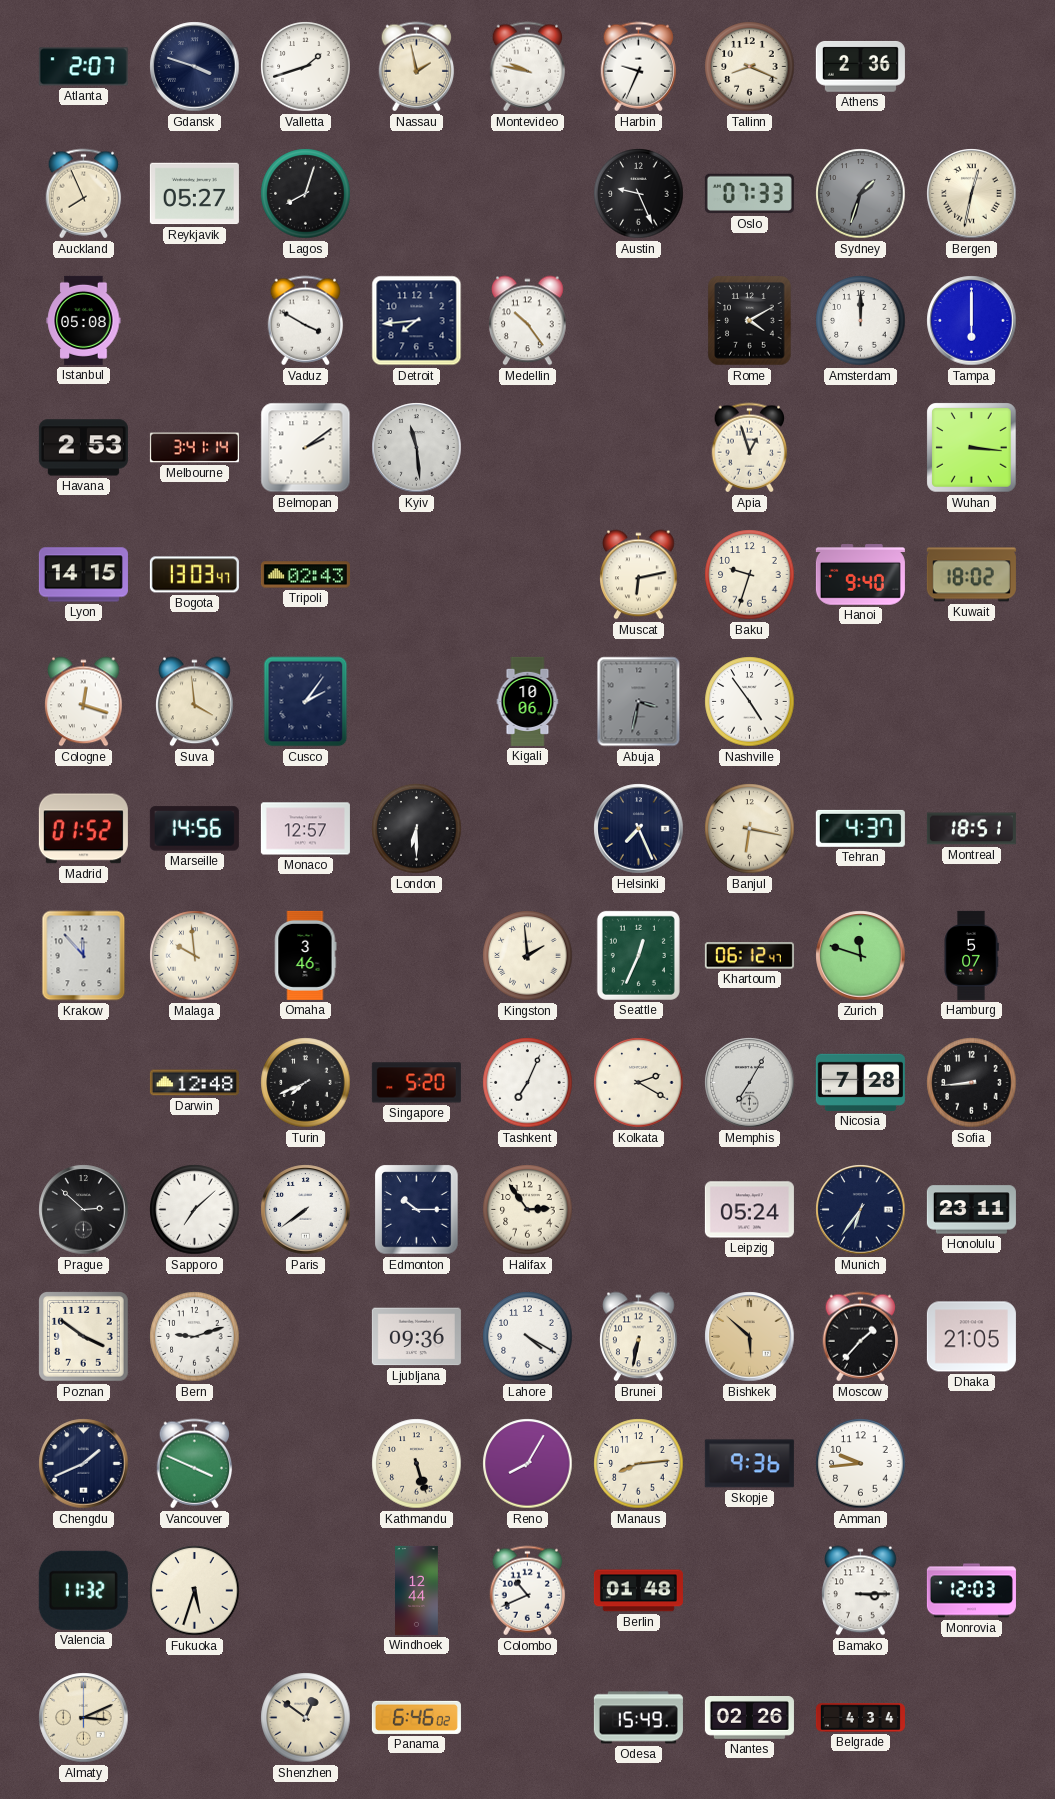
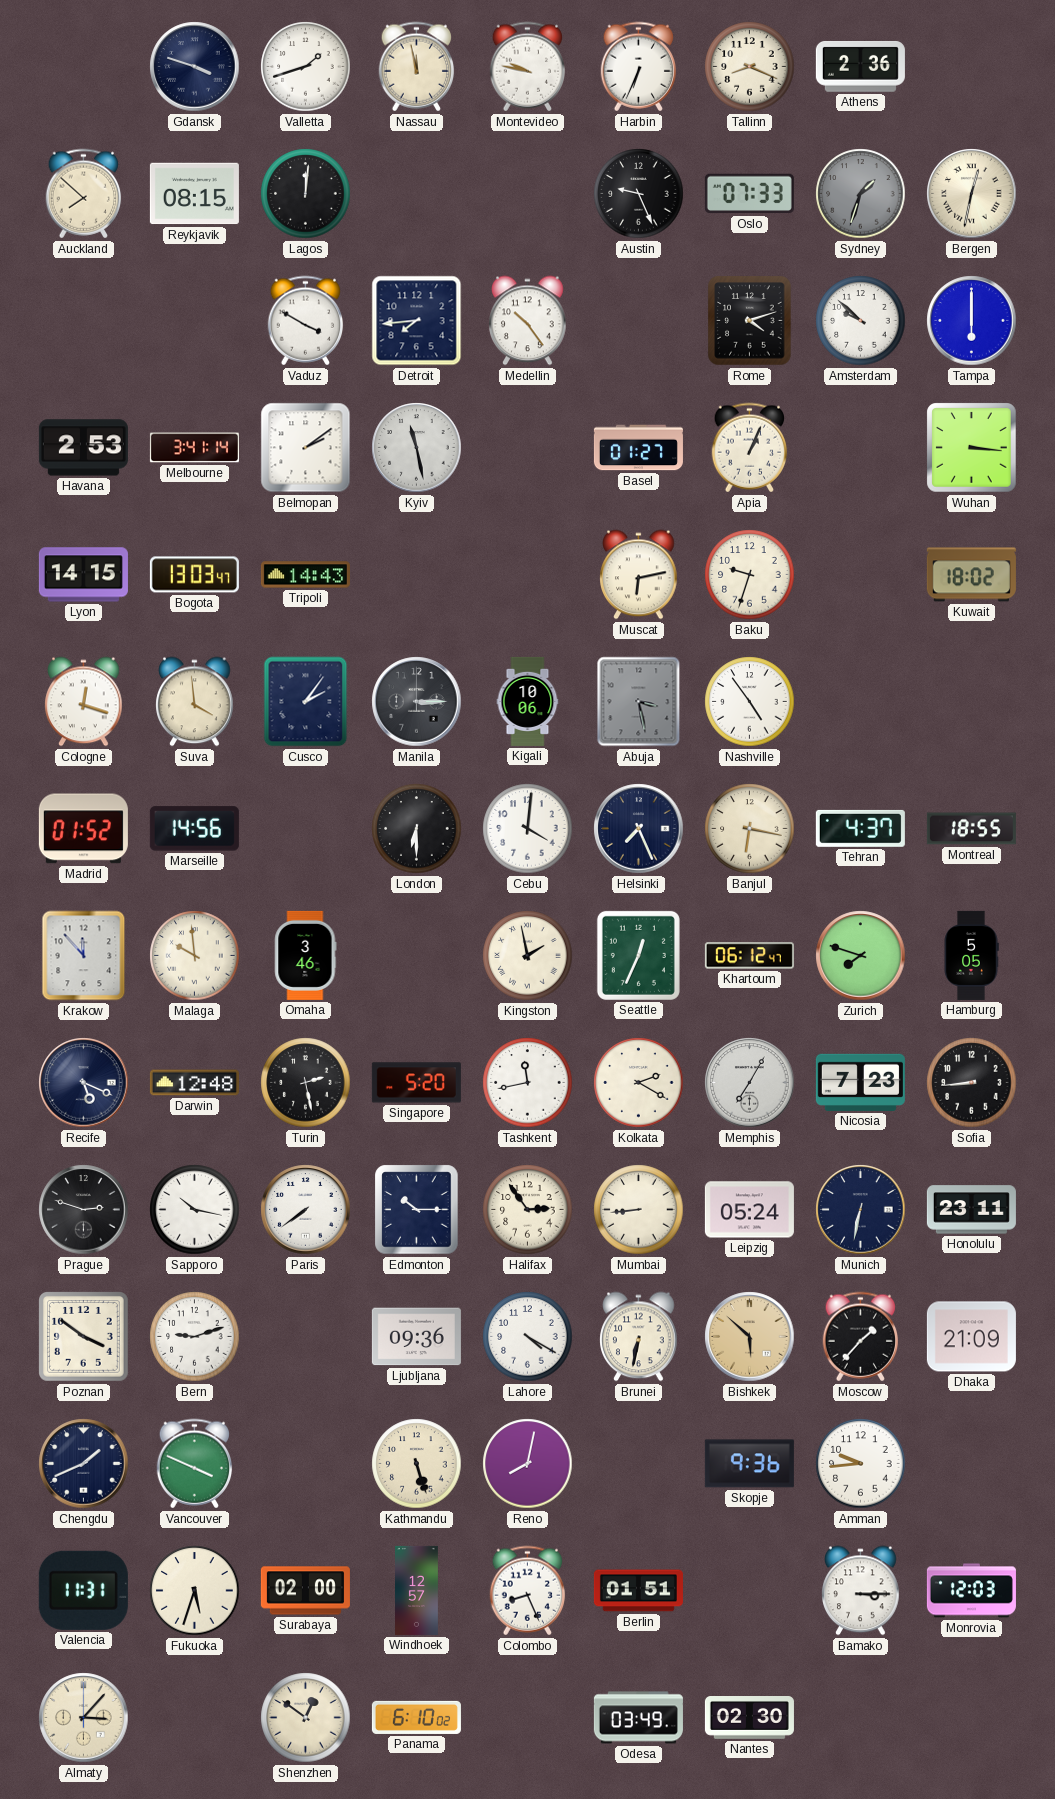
Atlanta: 2:07 -> none
Nassau: 1:58 -> 11:58
Harbin: 9:34 -> 6:34
Auckland: 7:56 -> 7:52
Reykjavik: 05:27 -> 08:15
Lagos: 8:03 -> 12:01
Istanbul: 05:08 -> none
Rome: 4:10 -> 4:12
Amsterdam: 12:00 -> 9:52
Kyiv: 11:29 -> 11:28
Basel: none -> 01:27
Apia: 12:57 -> 1:04
Tripoli: 02:43 -> 14:43
Hanoi: 9:40 -> none
Manila: none -> 3:15
Abuja: 3:32 -> 3:28
Monaco: 12:57 -> none
Cebu: none -> 4:01
Montreal: 18:51 -> 18:55
Kingston: 1:59 -> 1:58
Zurich: 11:48 -> 7:48
Hamburg: 5:07 -> 5:05
Recife: none -> 5:19
Turin: 7:41 -> 2:28
Tashkent: 7:04 -> 11:43
Nicosia: 7:28 -> 7:23
Prague: 2:52 -> 2:48
Sapporo: 7:08 -> 10:17
Mumbai: none -> 8:44
Munich: 6:36 -> 6:32
Dhaka: 21:05 -> 21:09
Reno: 8:05 -> 8:02
Manaus: 8:14 -> none
Valencia: 11:32 -> 11:31
Surabaya: none -> 02:00
Windhoek: 12:44 -> 12:57
Colombo: 10:41 -> 8:26
Berlin: 01:48 -> 01:51
Almaty: 3:11 -> 3:07
Panama: 6:46 -> 6:10
Odesa: 15:49 -> 03:49
Nantes: 02:26 -> 02:30
Belgrade: 4:34 -> none
